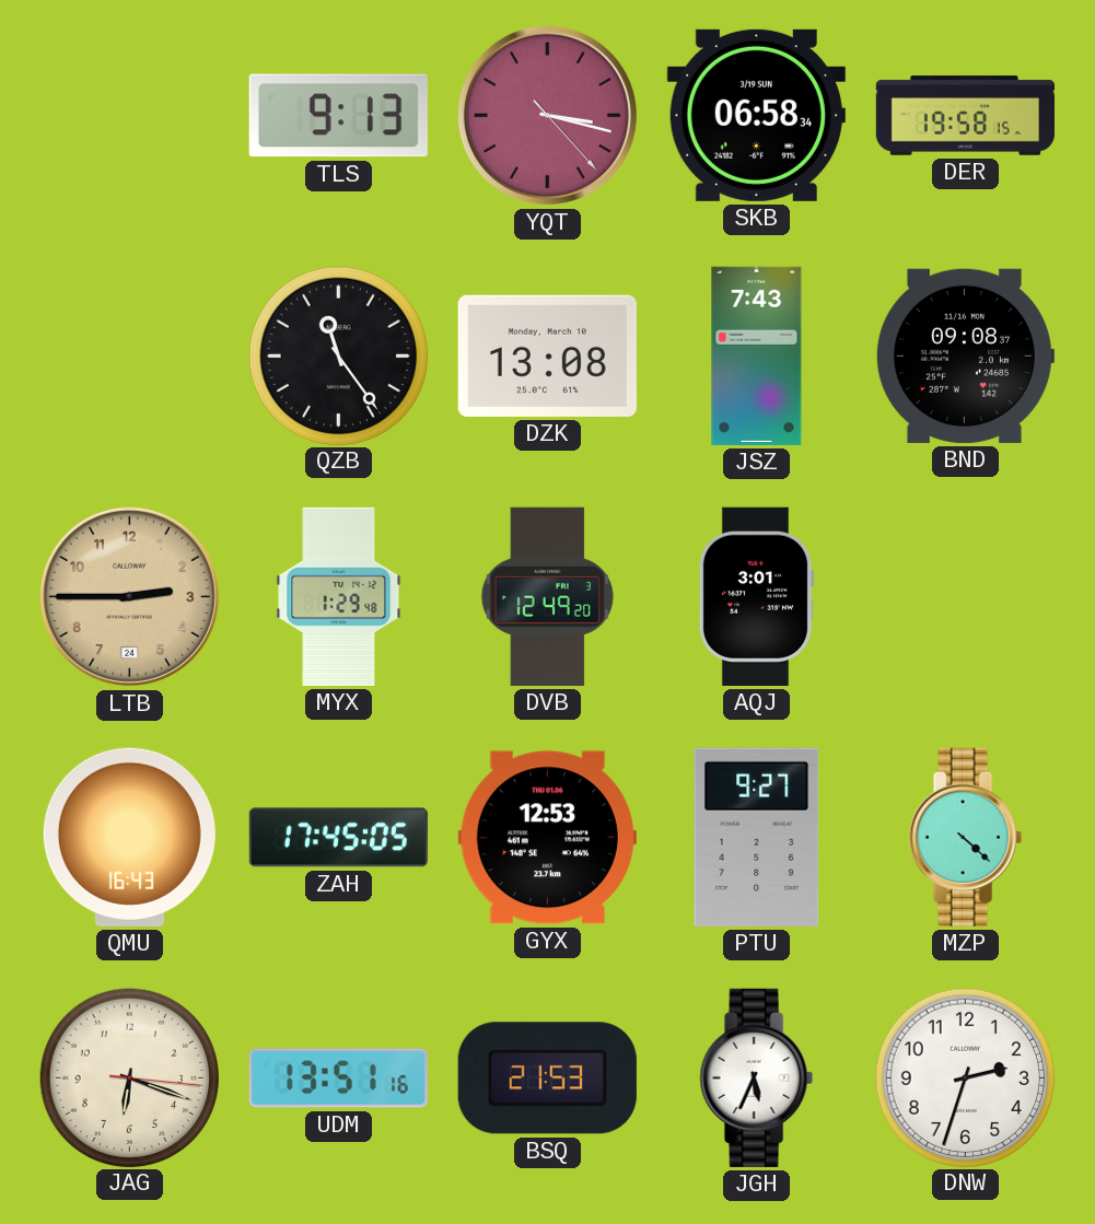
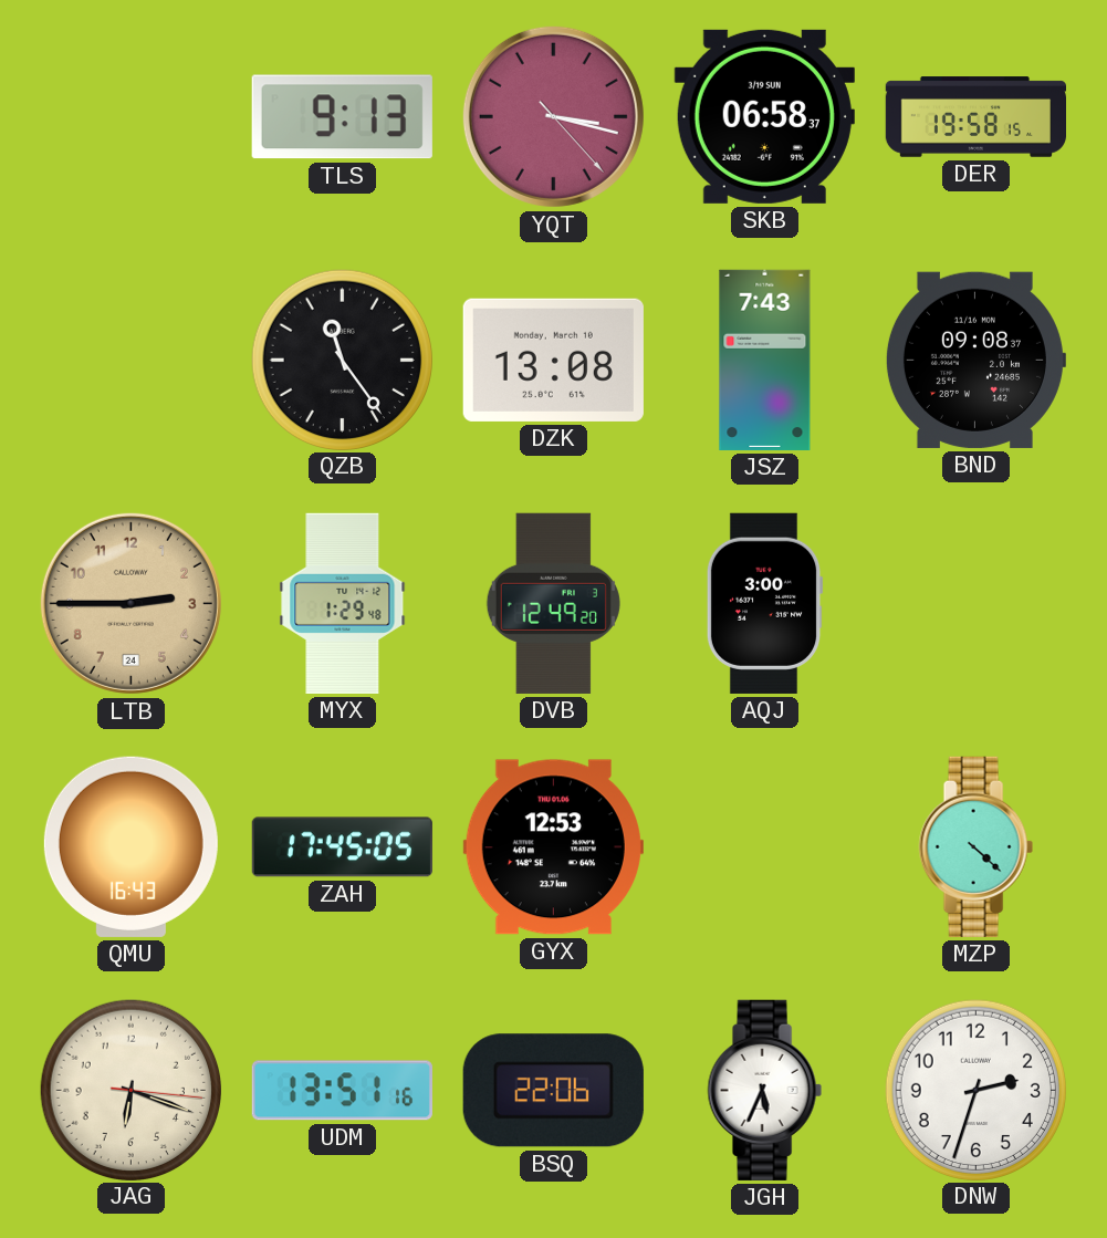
SKB: 06:58:34 -> 06:58:37
AQJ: 3:01 -> 3:00
PTU: 9:27 -> none
BSQ: 21:53 -> 22:06
